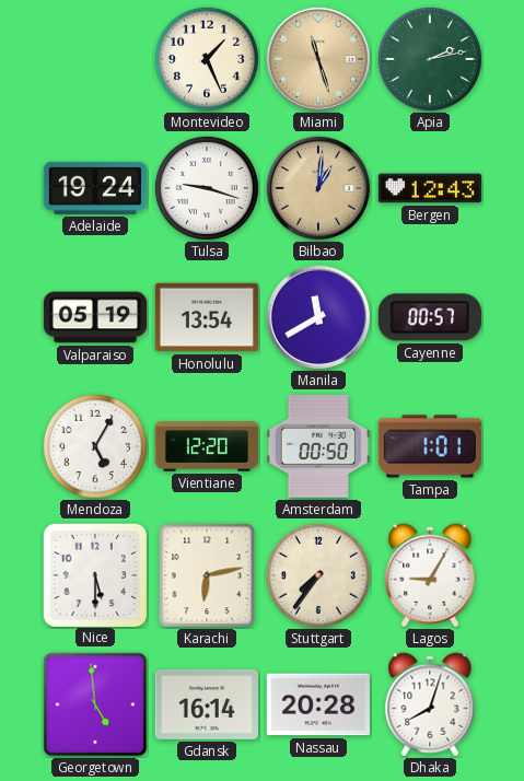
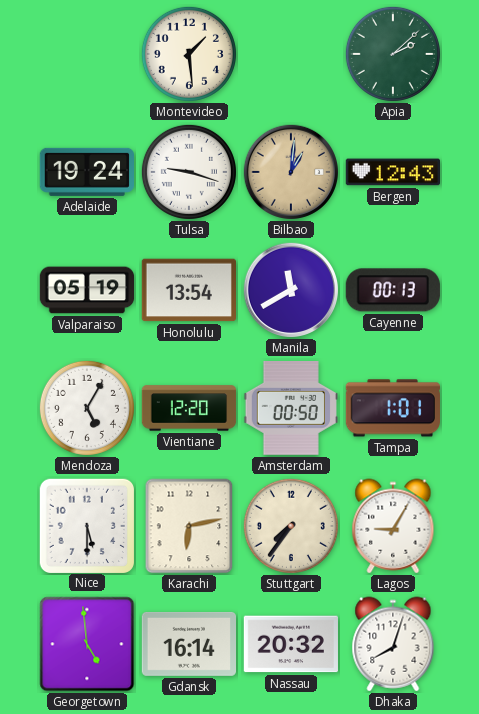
Montevideo: 1:26 -> 1:29
Miami: 11:27 -> none
Apia: 2:13 -> 2:08
Cayenne: 00:57 -> 00:13
Nassau: 20:28 -> 20:32
